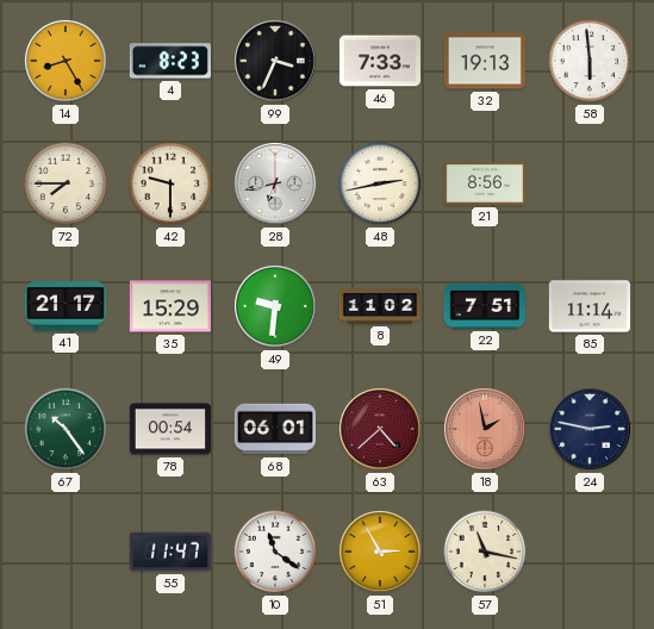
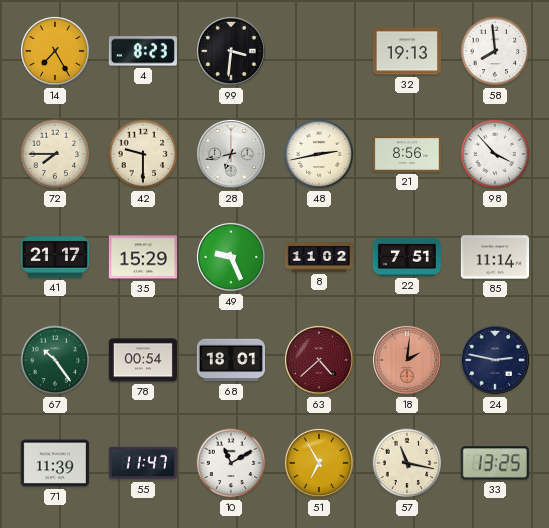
14: 8:25 -> 7:25
99: 3:34 -> 3:31
46: 7:33 -> none
58: 5:59 -> 7:59
98: none -> 3:53
49: 9:31 -> 9:26
68: 06:01 -> 18:01
18: 1:58 -> 2:01
71: none -> 11:39
10: 11:21 -> 11:10
51: 2:55 -> 6:55
33: none -> 13:25
